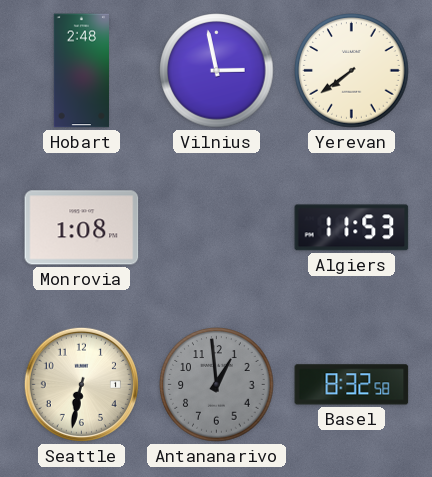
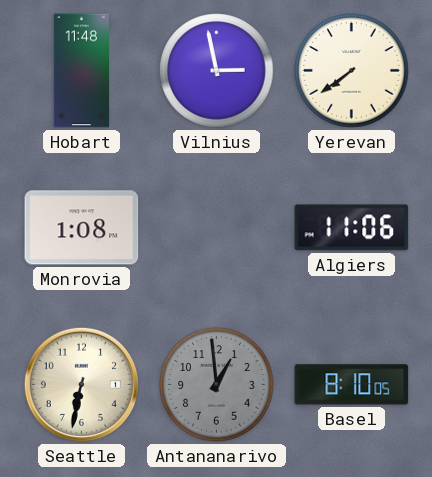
Hobart: 2:48 -> 11:48
Algiers: 11:53 -> 11:06
Basel: 8:32 -> 8:10
